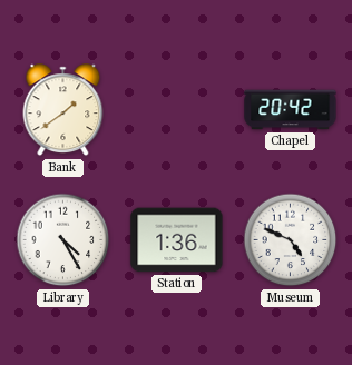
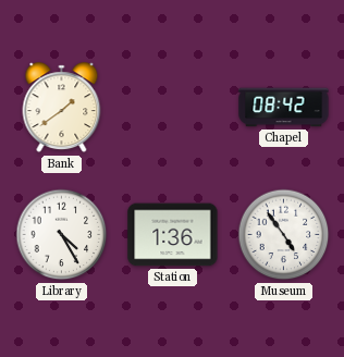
Chapel: 20:42 -> 08:42
Museum: 4:49 -> 4:54
